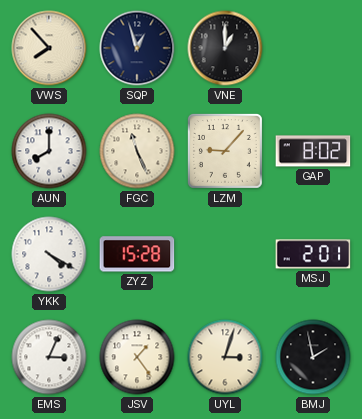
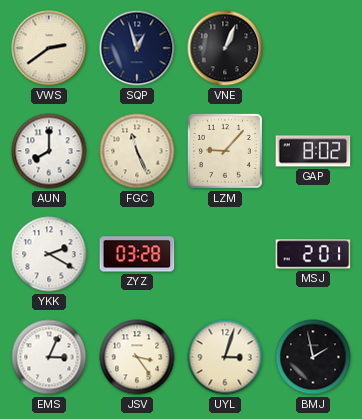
VWS: 7:53 -> 2:39
VNE: 1:00 -> 1:04
YKK: 4:20 -> 2:20
ZYZ: 15:28 -> 03:28
JSV: 1:24 -> 3:24
